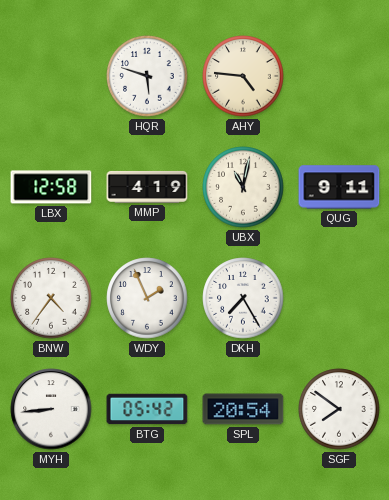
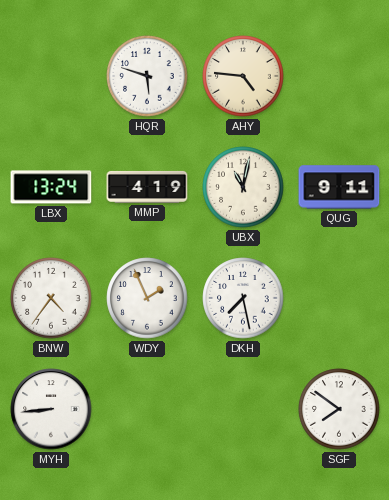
LBX: 12:58 -> 13:24
DKH: 7:25 -> 7:28
BTG: 05:42 -> none
SPL: 20:54 -> none
